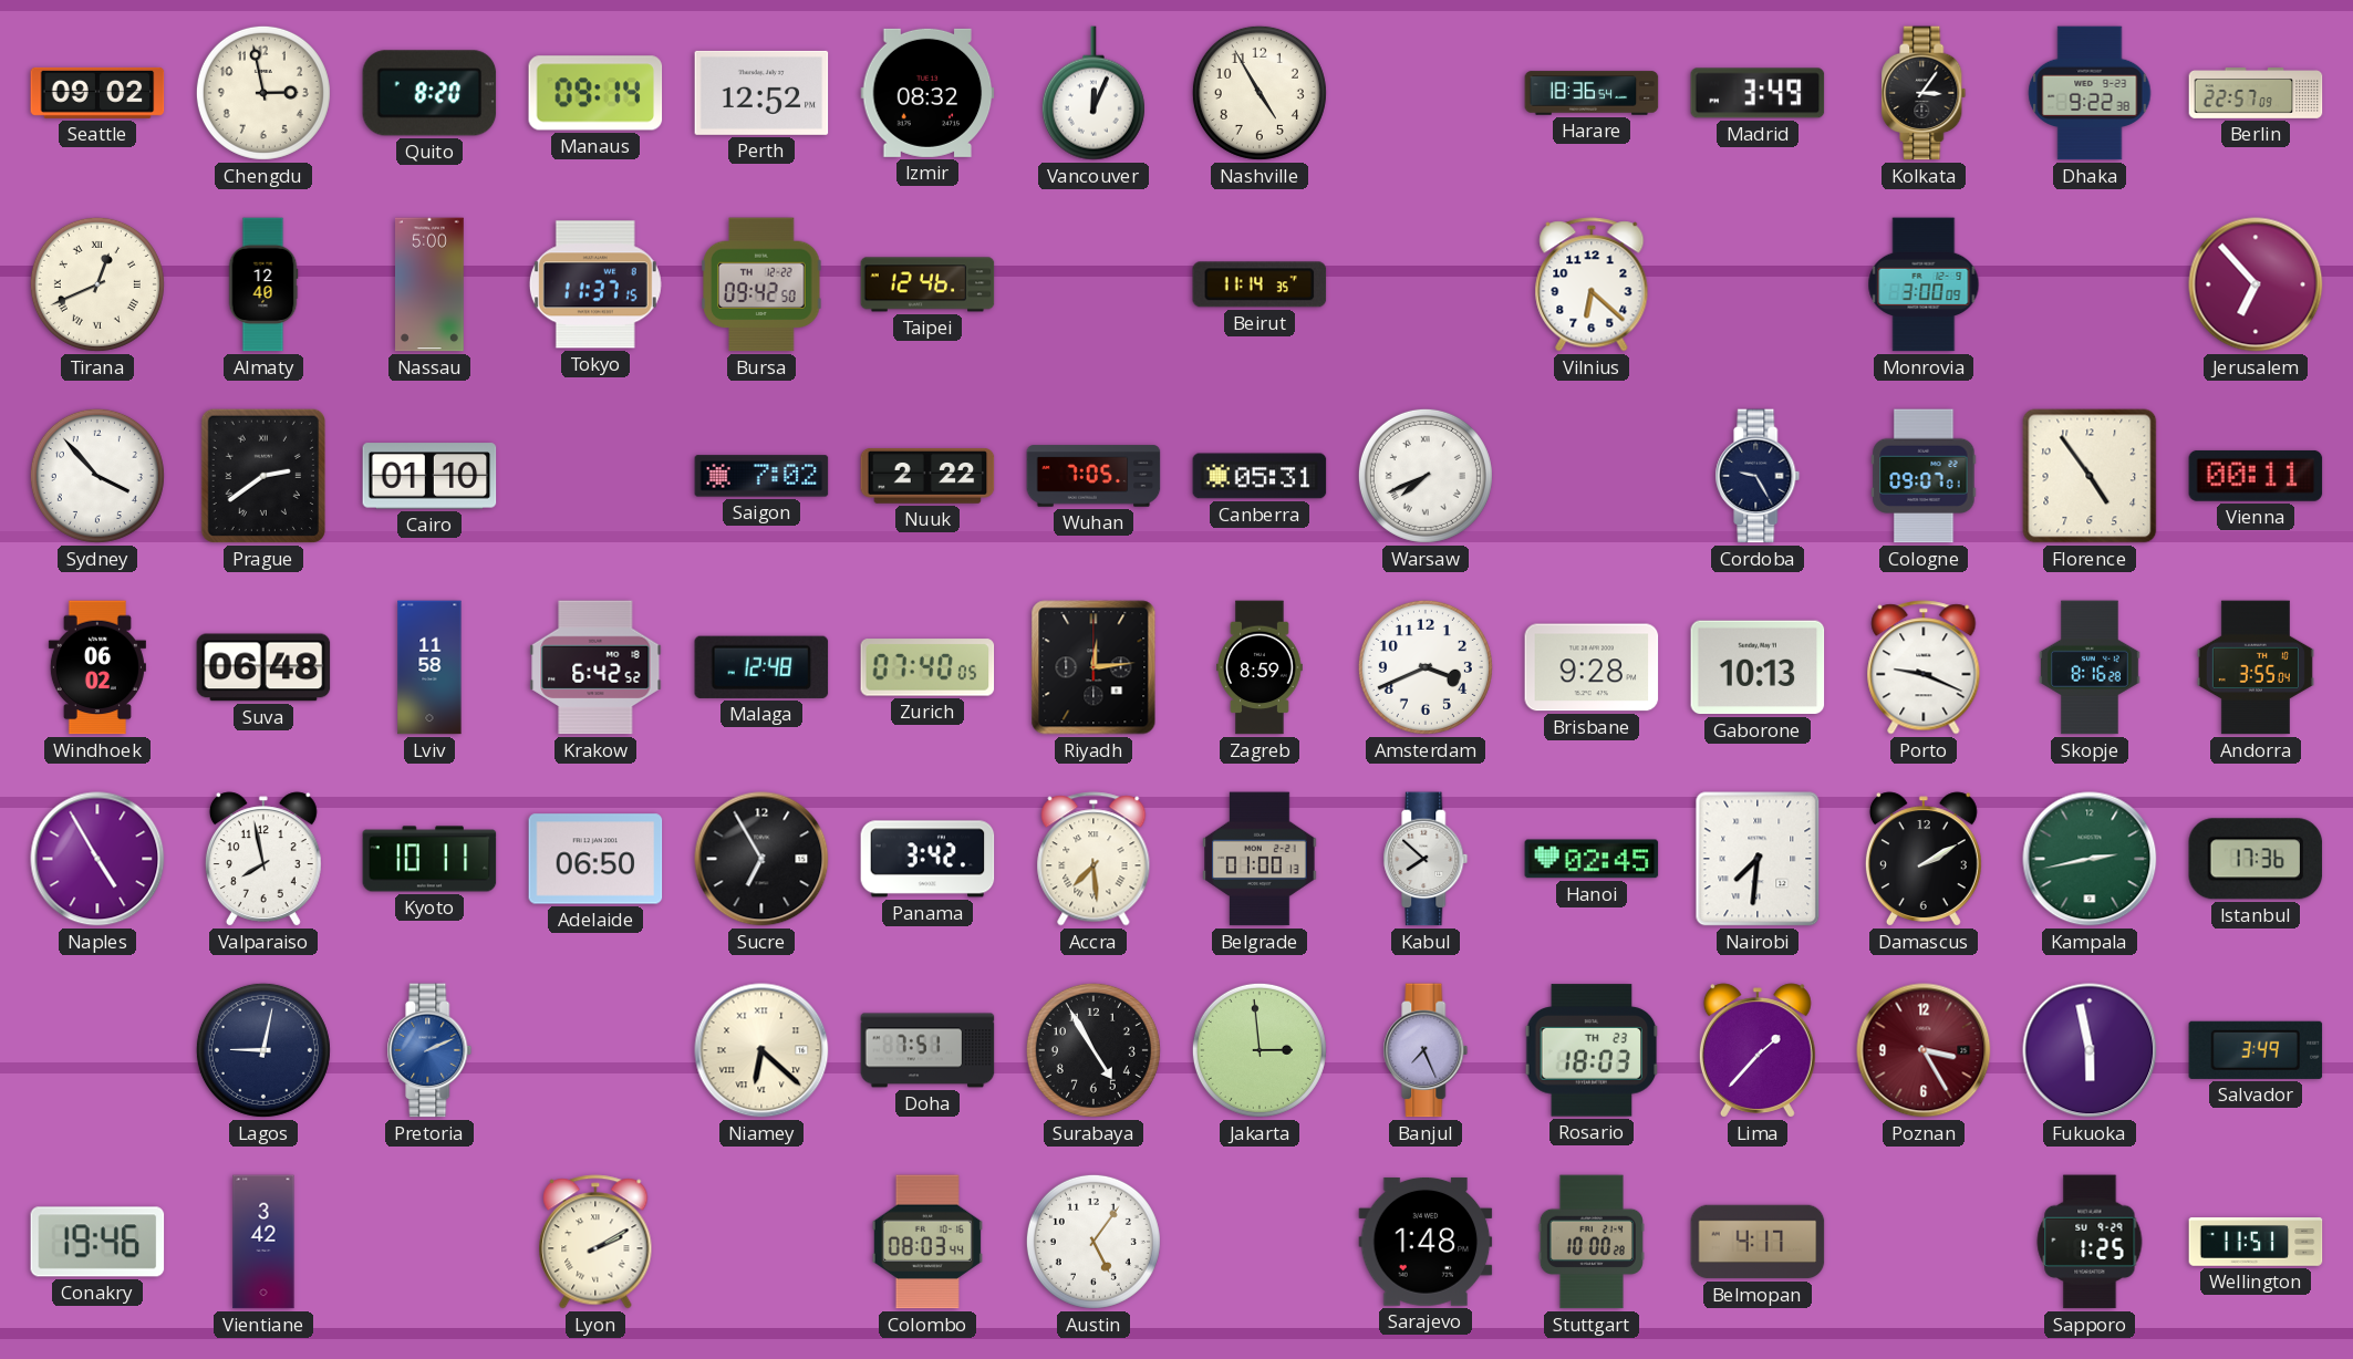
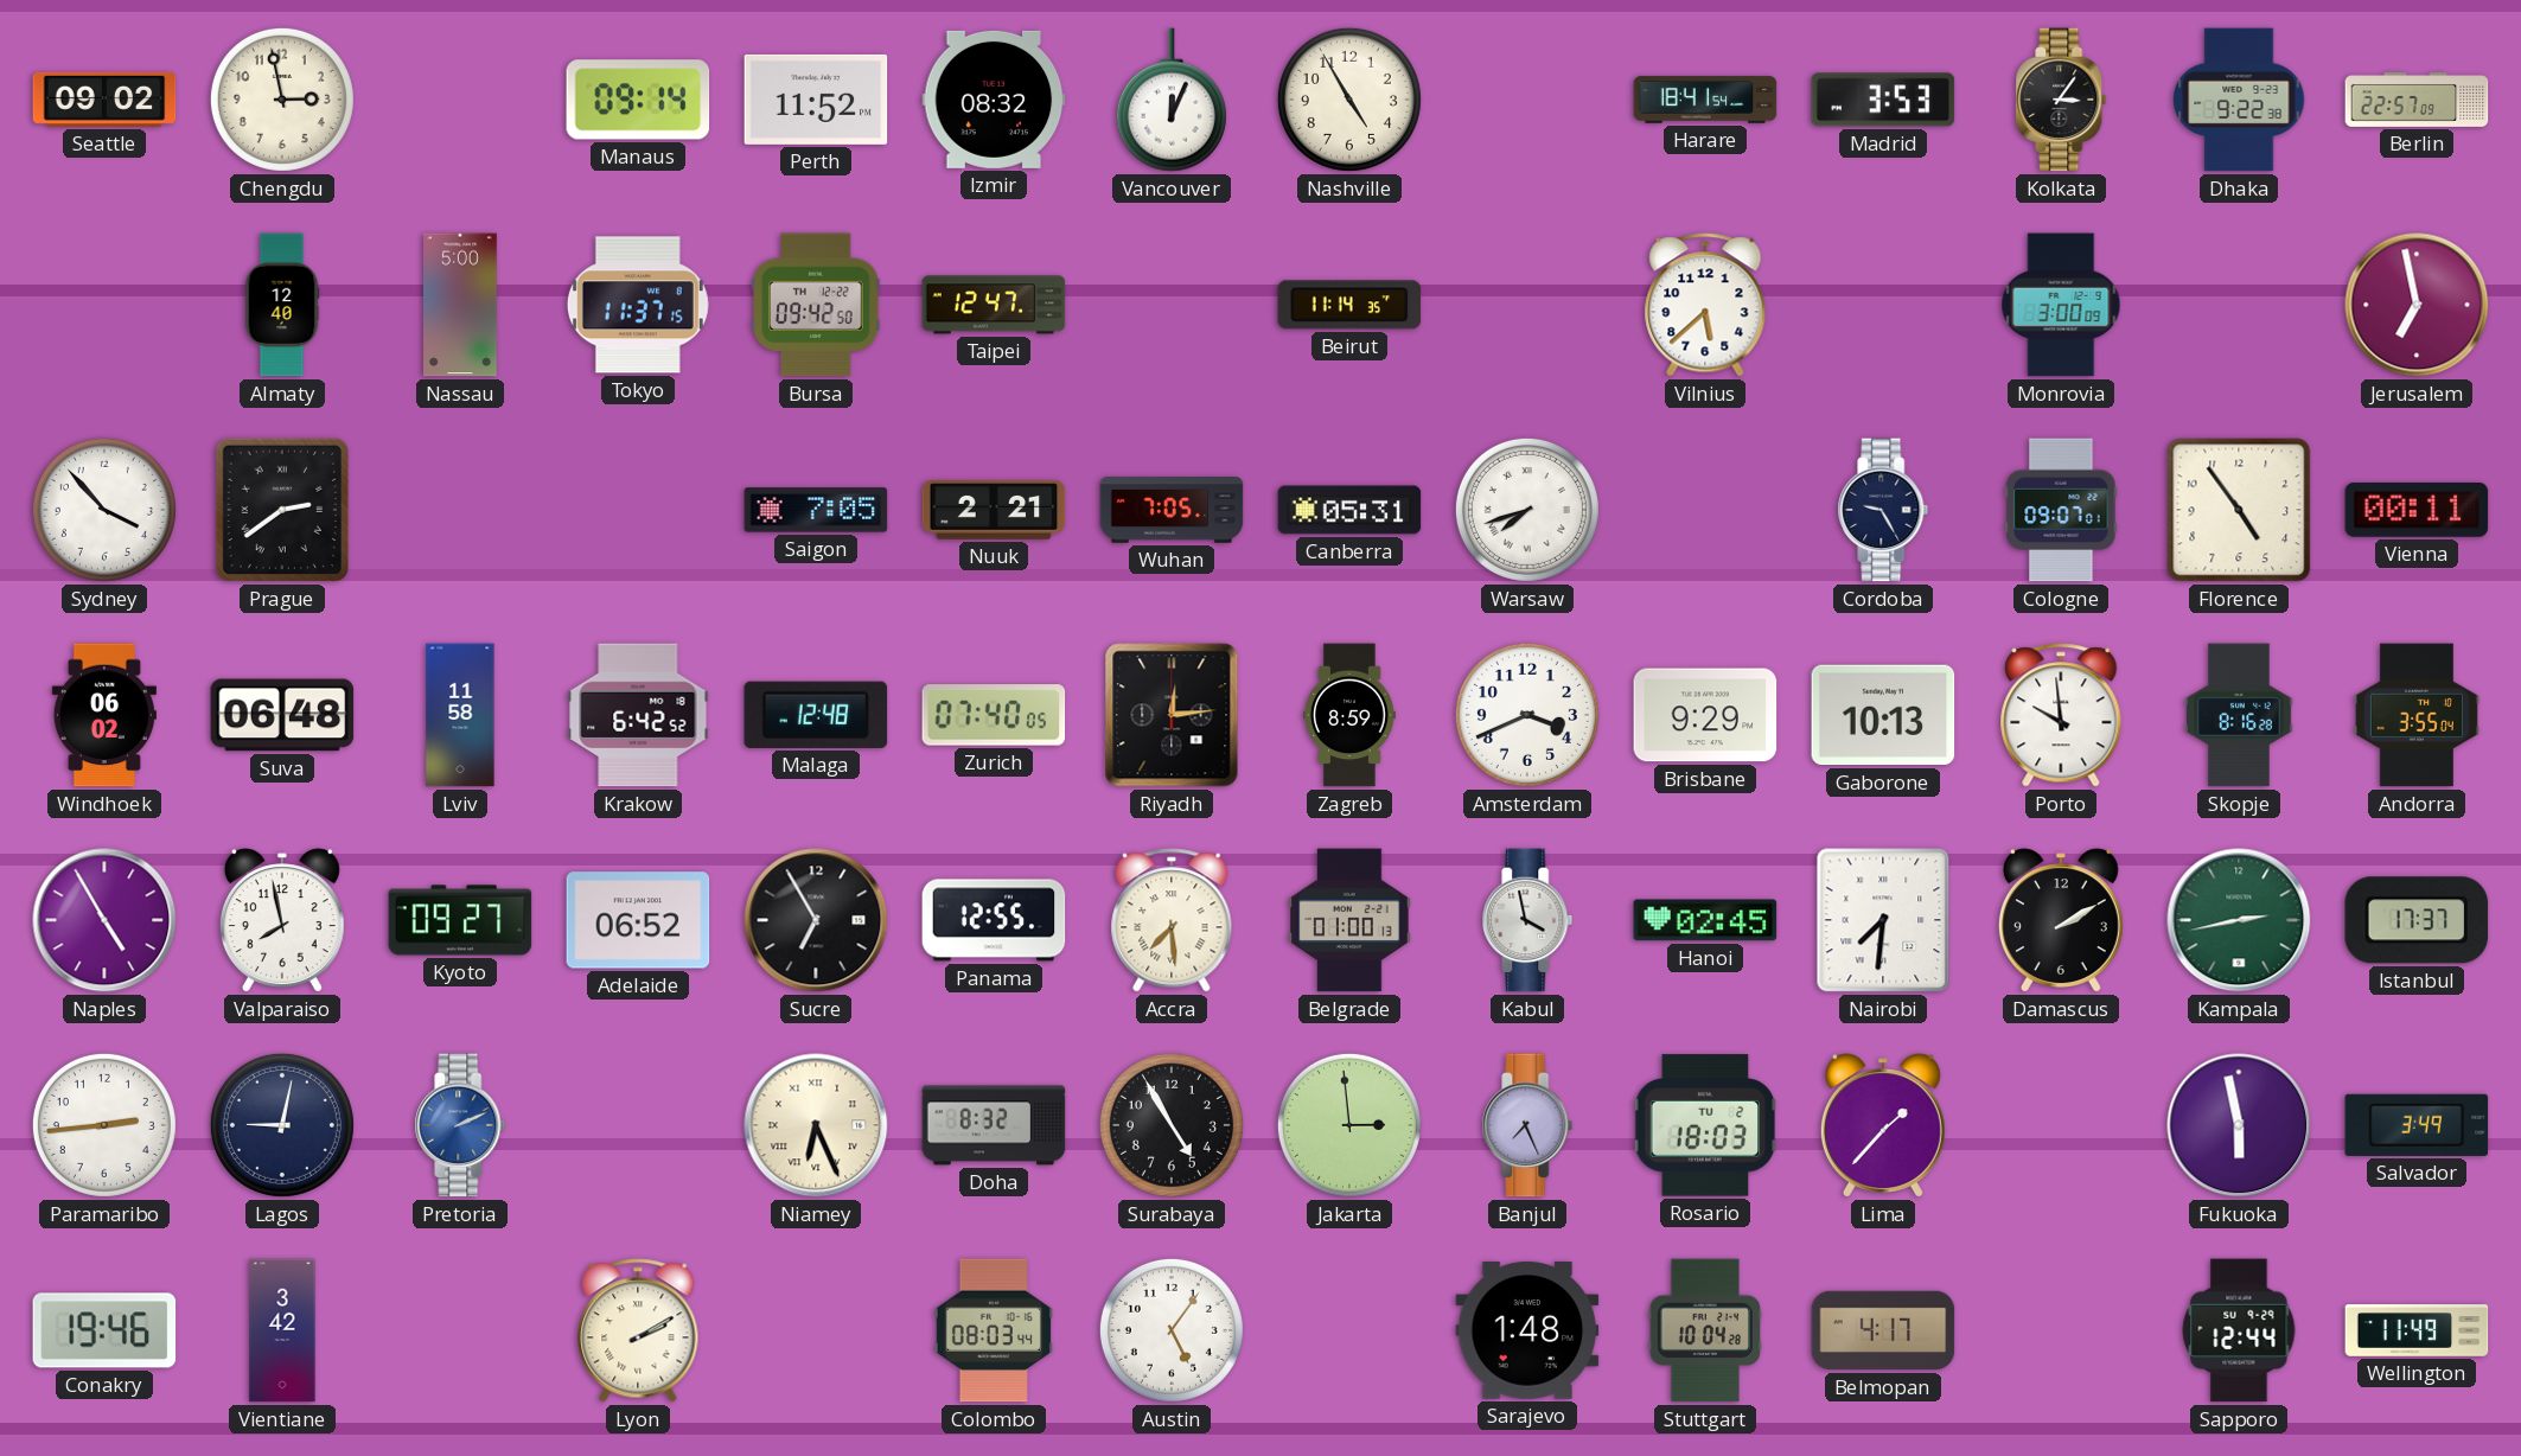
Quito: 8:20 -> none
Perth: 12:52 -> 11:52
Harare: 18:36 -> 18:41
Madrid: 3:49 -> 3:53
Tirana: 12:41 -> none
Taipei: 12:46 -> 12:47
Vilnius: 6:22 -> 5:38
Jerusalem: 6:53 -> 6:58
Cairo: 01:10 -> none
Saigon: 7:02 -> 7:05
Nuuk: 2:22 -> 2:21
Warsaw: 7:41 -> 7:42
Brisbane: 9:28 -> 9:29
Porto: 9:19 -> 9:59
Kyoto: 10:11 -> 09:27
Adelaide: 06:50 -> 06:52
Panama: 3:42 -> 12:55
Kabul: 7:52 -> 3:58
Istanbul: 17:36 -> 17:37
Paramaribo: none -> 2:44
Niamey: 6:22 -> 6:26
Doha: 7:51 -> 8:32
Rosario date: TH 23 -> TU 2
Poznan: 3:25 -> none
Stuttgart: 10:00 -> 10:04
Sapporo: 1:25 -> 12:44
Wellington: 11:51 -> 11:49
